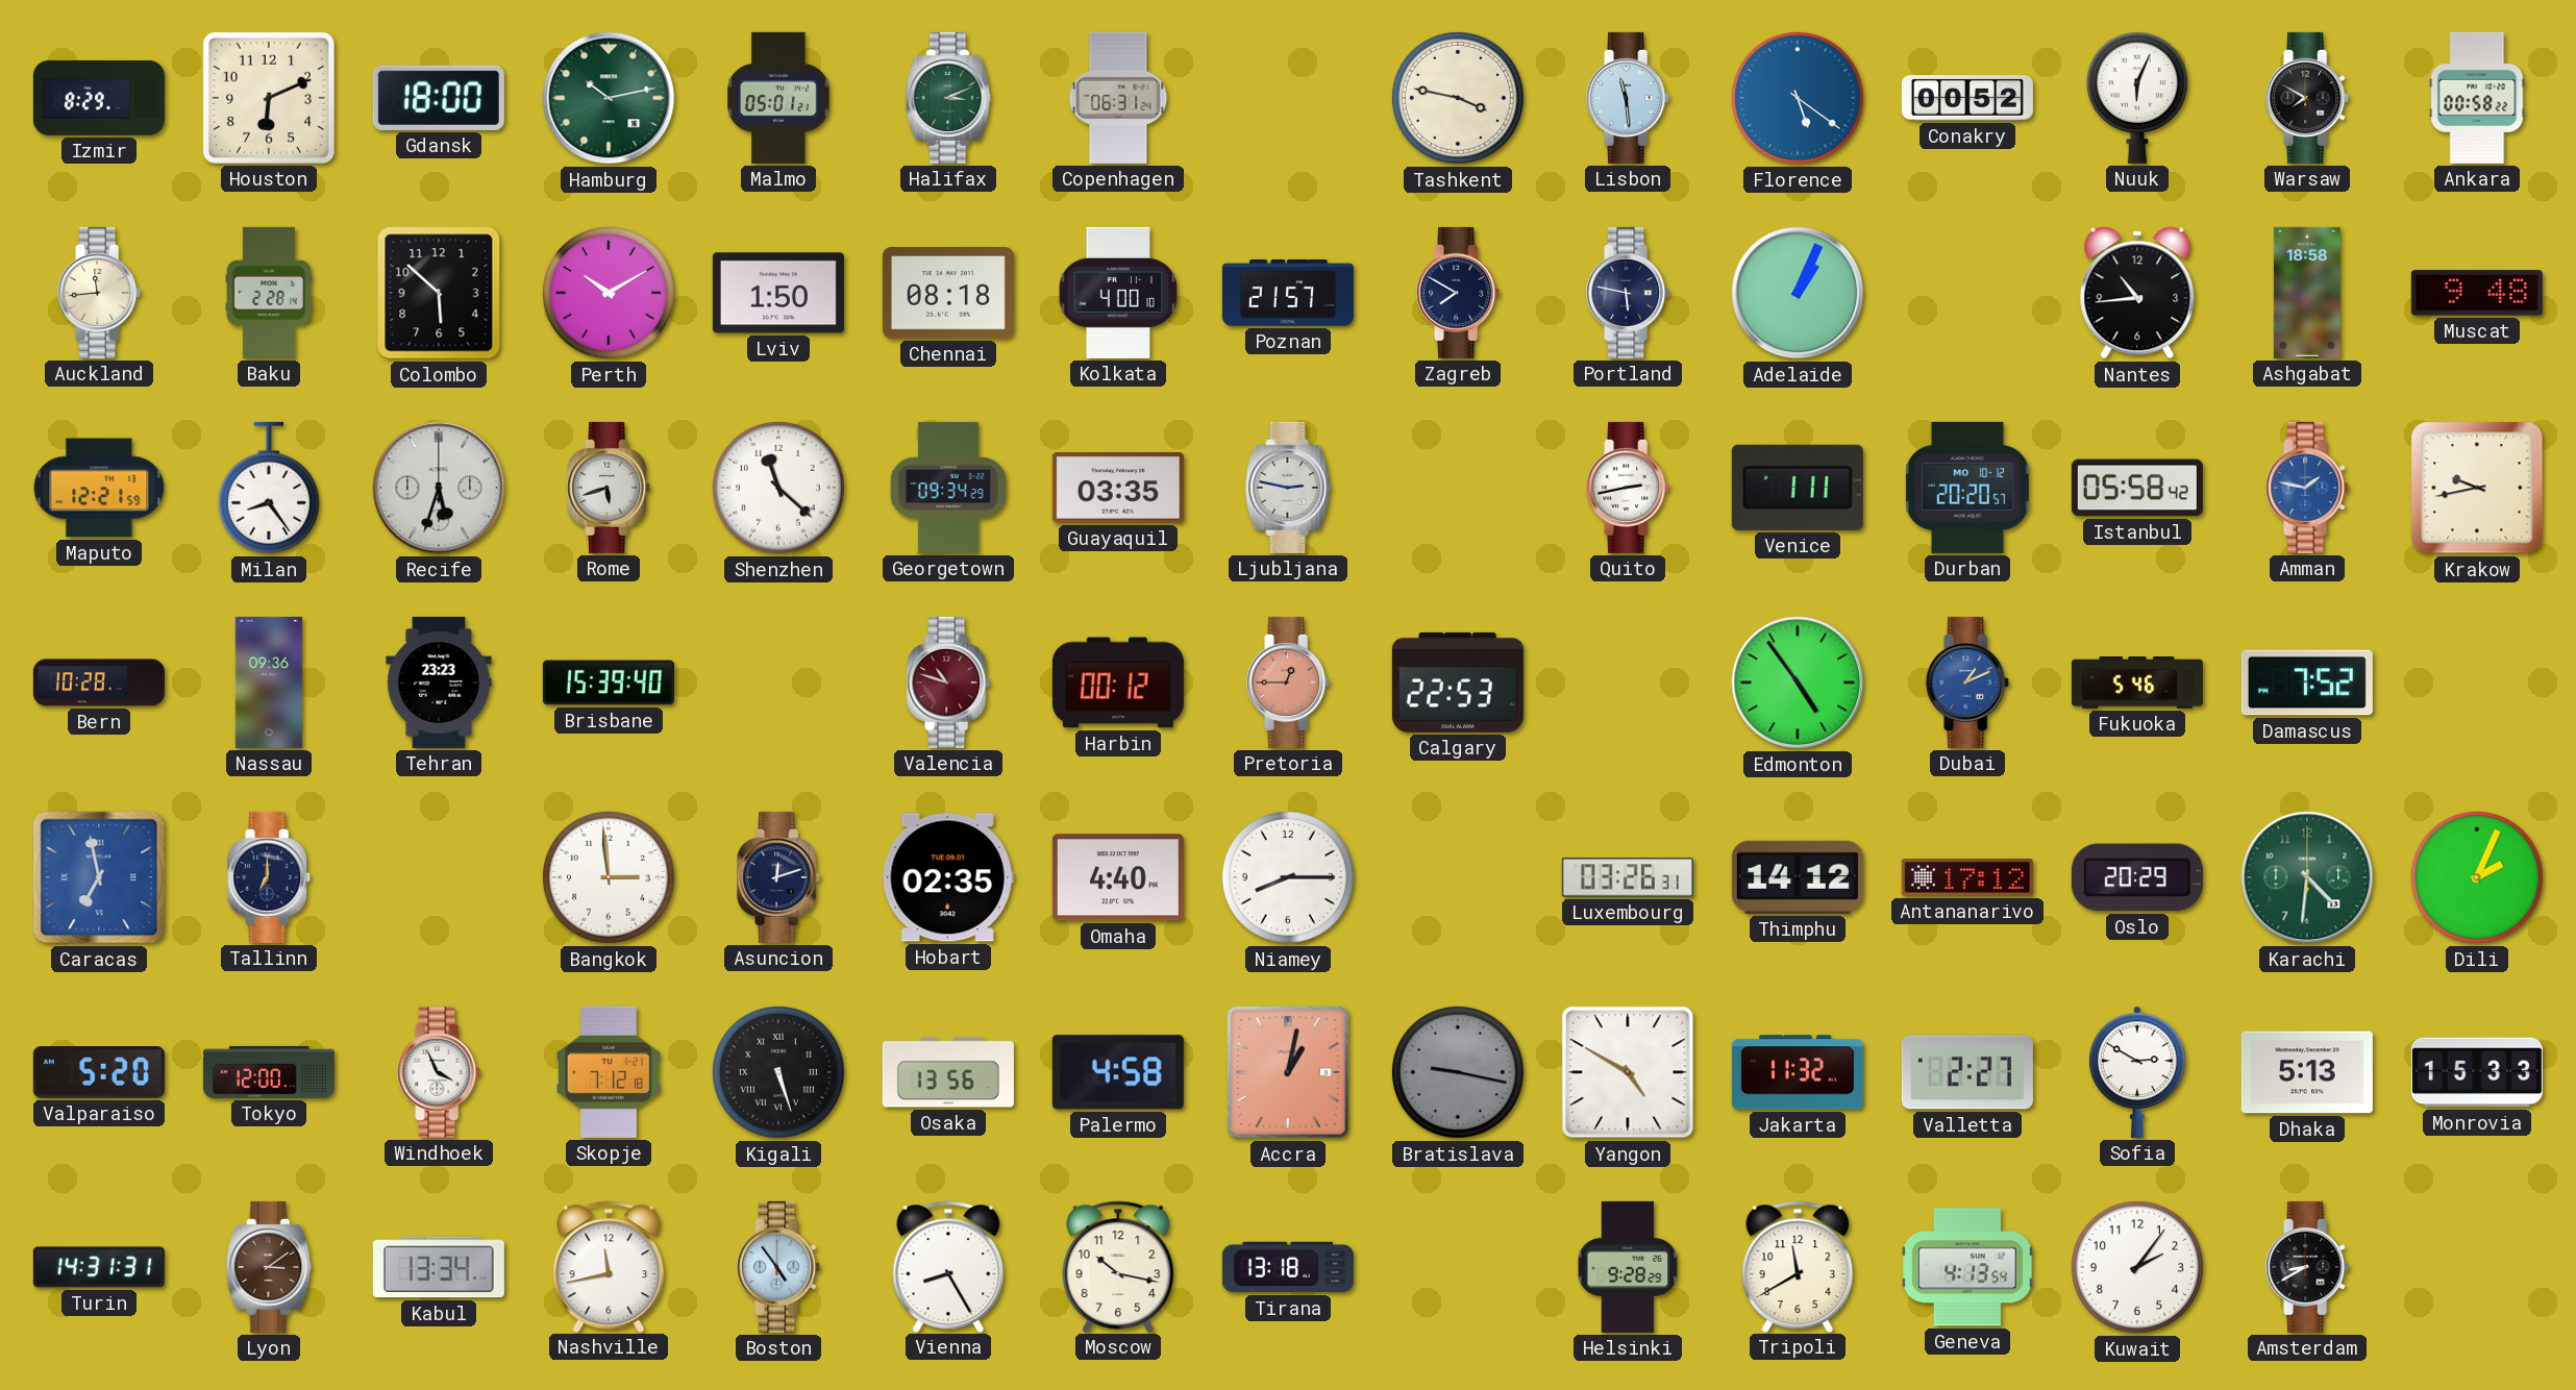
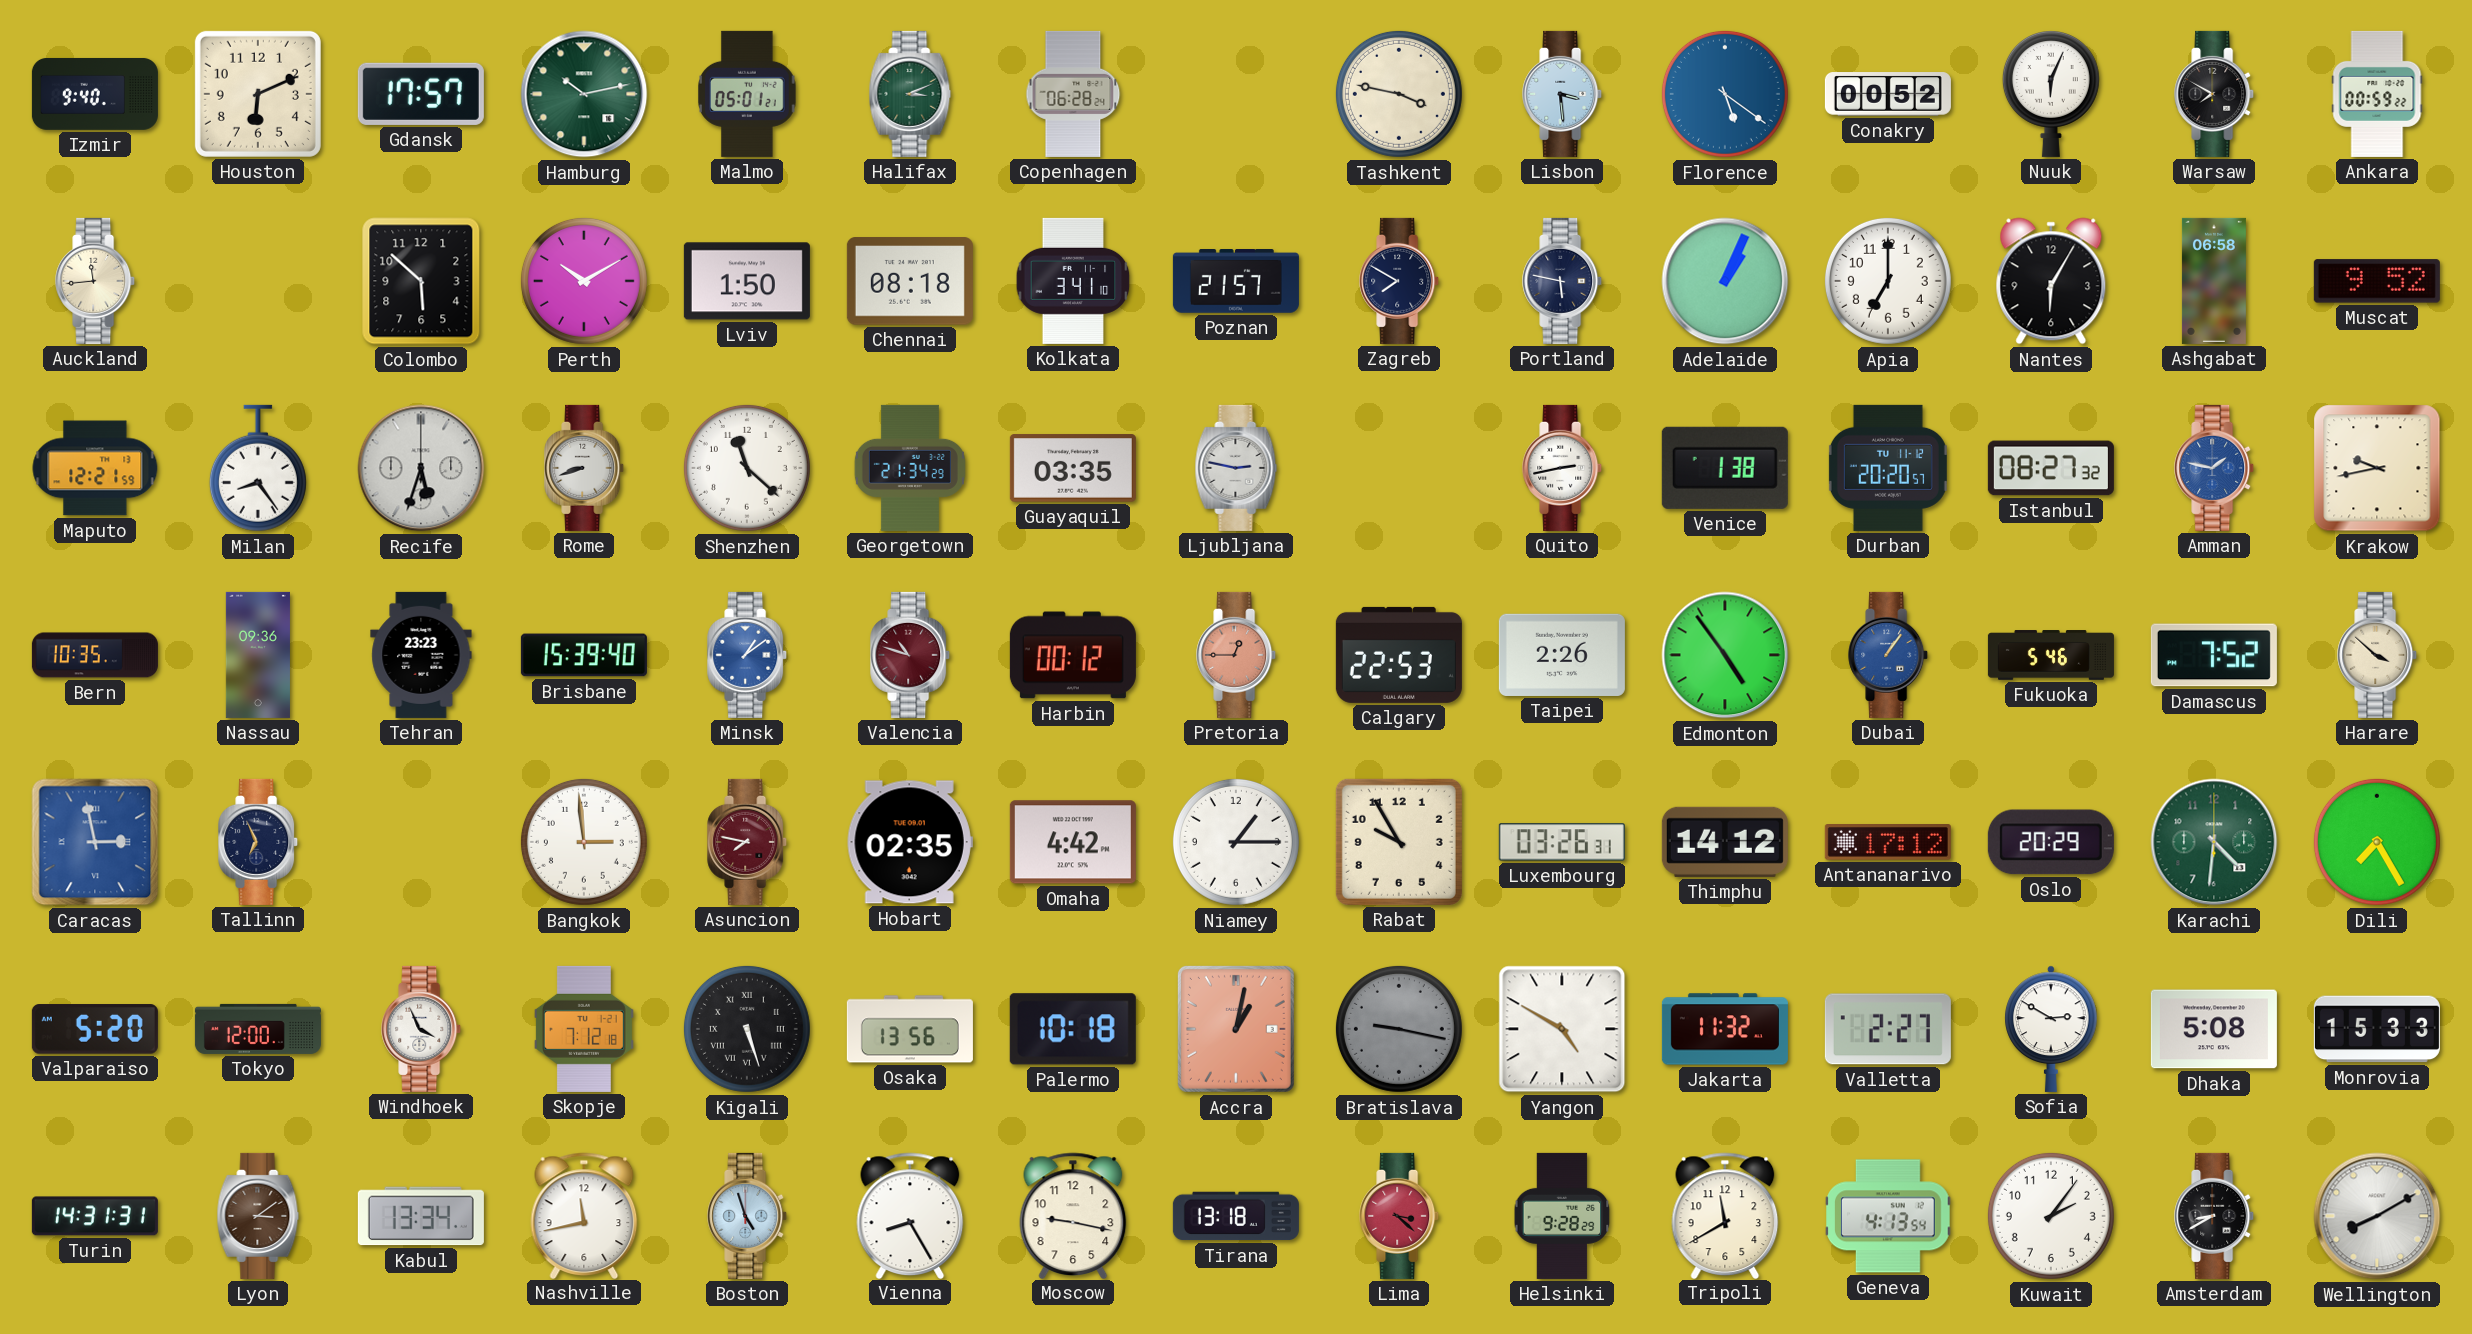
Izmir: 8:29 -> 9:40
Gdansk: 18:00 -> 17:57
Copenhagen: 06:31 -> 06:28
Lisbon: 11:29 -> 3:29
Ankara: 00:58 -> 00:59
Baku: 2:28 -> none
Kolkata: 4:00 -> 3:41
Apia: none -> 7:00
Nantes: 10:44 -> 6:05
Ashgabat: 18:58 -> 06:58
Muscat: 9:48 -> 9:52
Rome: 5:42 -> 8:42
Georgetown: 09:34 -> 21:34
Venice: 1:11 -> 1:38
Durban date: MO 10-12 -> TU 11-12
Istanbul: 05:58 -> 08:27
Bern: 10:28 -> 10:35
Minsk: none -> 1:09
Taipei: none -> 2:26
Dubai: 1:11 -> 1:06
Harare: none -> 3:52
Caracas: 6:58 -> 2:58
Tallinn: 7:00 -> 6:56
Asuncion: 12:12 -> 7:47
Asuncion dial: navy -> burgundy
Omaha: 4:40 -> 4:42
Niamey: 8:15 -> 1:15
Rabat: none -> 9:55
Dili: 2:04 -> 7:25
Palermo: 4:58 -> 10:18
Dhaka: 5:13 -> 5:08
Boston: 4:54 -> 4:57
Moscow: 10:17 -> 9:17
Lima: none -> 3:22
Wellington: none -> 8:10
